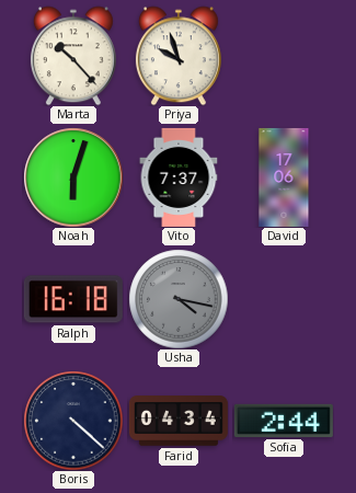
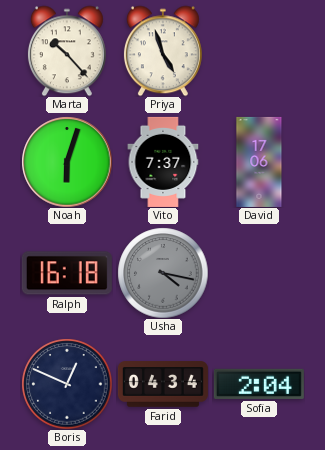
Priya: 9:57 -> 4:57
Boris: 4:22 -> 12:49
Sofia: 2:44 -> 2:04
